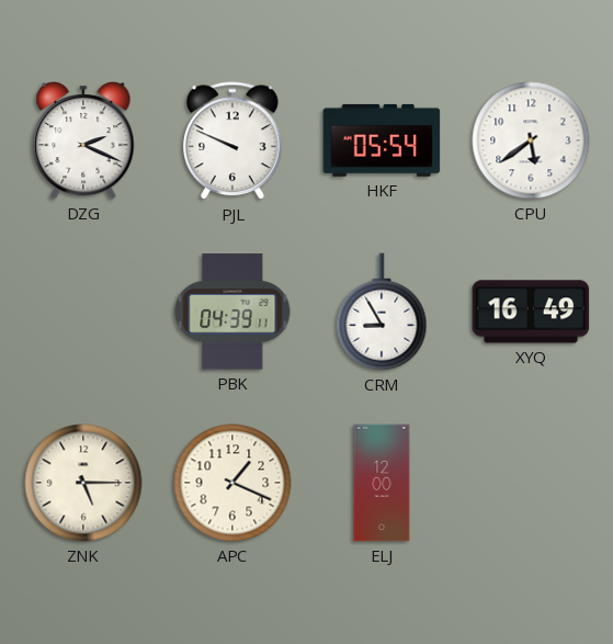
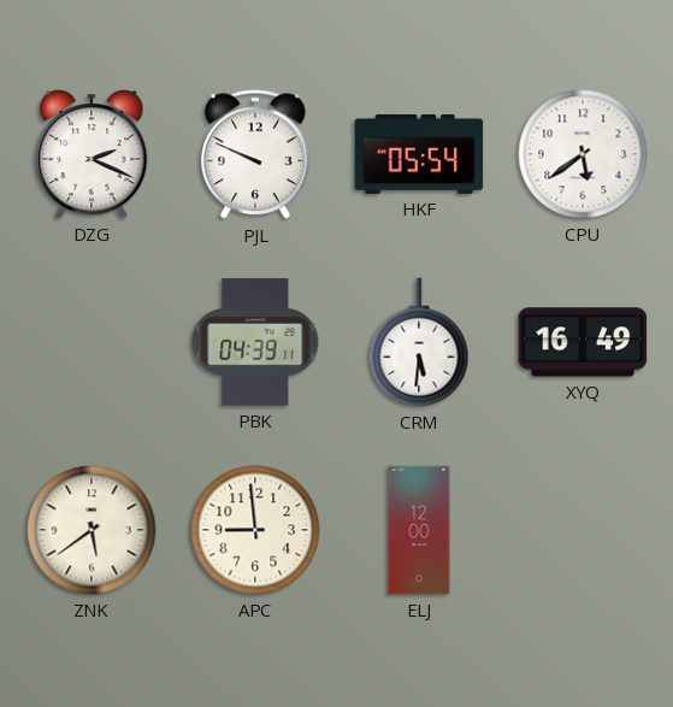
CRM: 8:55 -> 5:31
ZNK: 5:15 -> 5:39
APC: 1:19 -> 8:59
